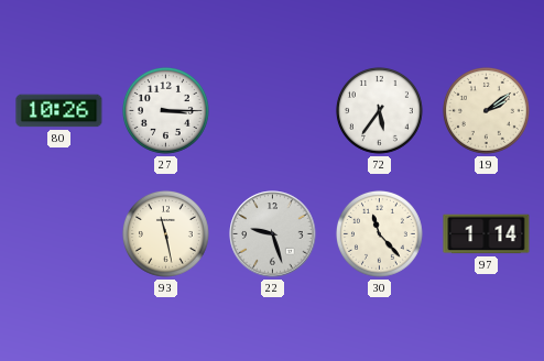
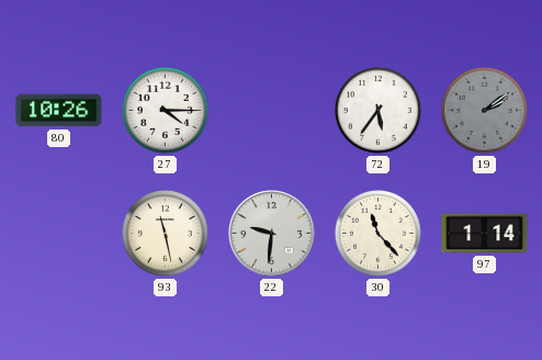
27: 3:15 -> 4:15
19 dial: cream -> grey
22: 9:27 -> 9:31
